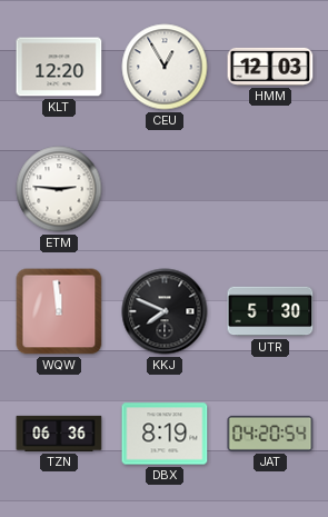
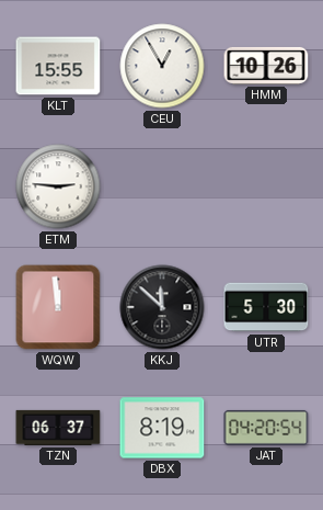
KLT: 12:20 -> 15:55
HMM: 12:03 -> 10:26
KKJ: 7:49 -> 11:52
TZN: 06:36 -> 06:37
